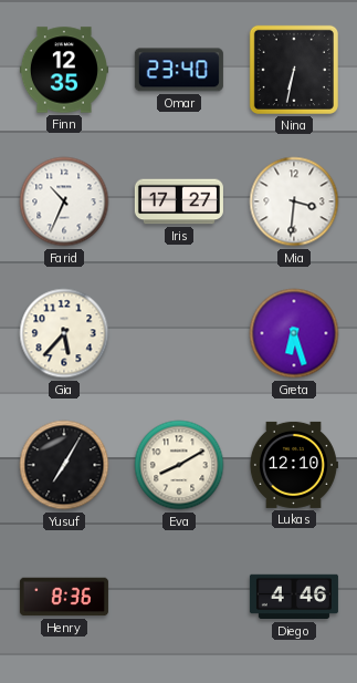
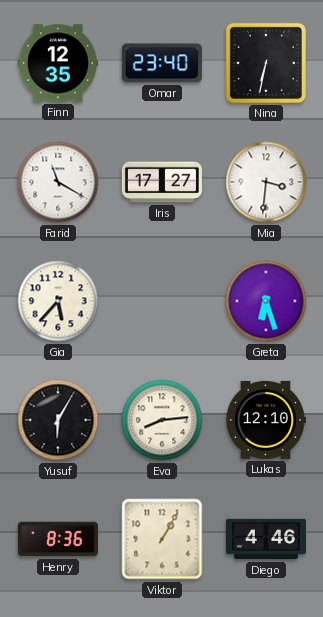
Farid: 10:34 -> 11:20
Yusuf: 7:05 -> 6:05
Eva: 8:10 -> 8:14
Viktor: none -> 1:05
